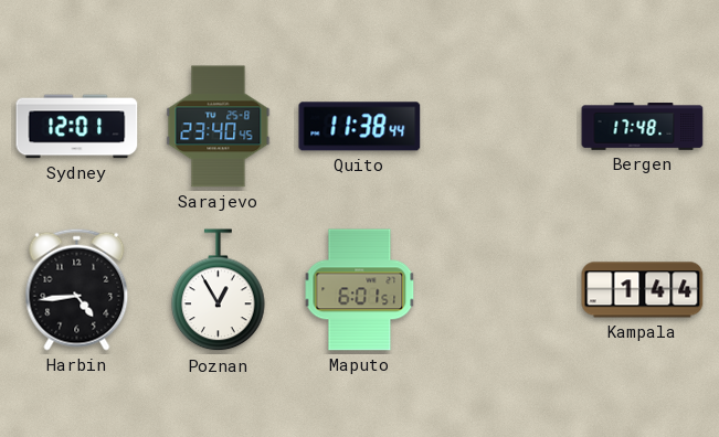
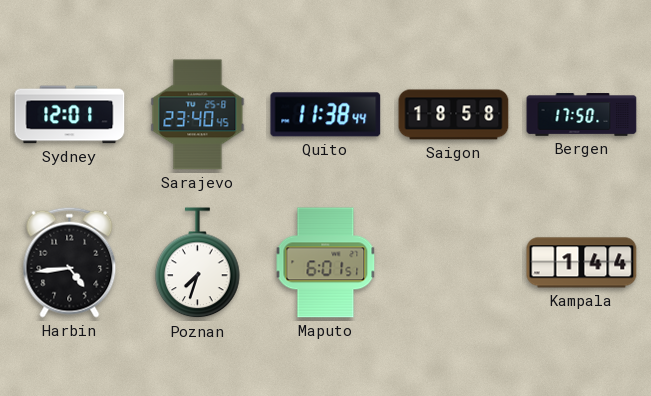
Saigon: none -> 18:58
Bergen: 17:48 -> 17:50
Poznan: 12:55 -> 7:33
